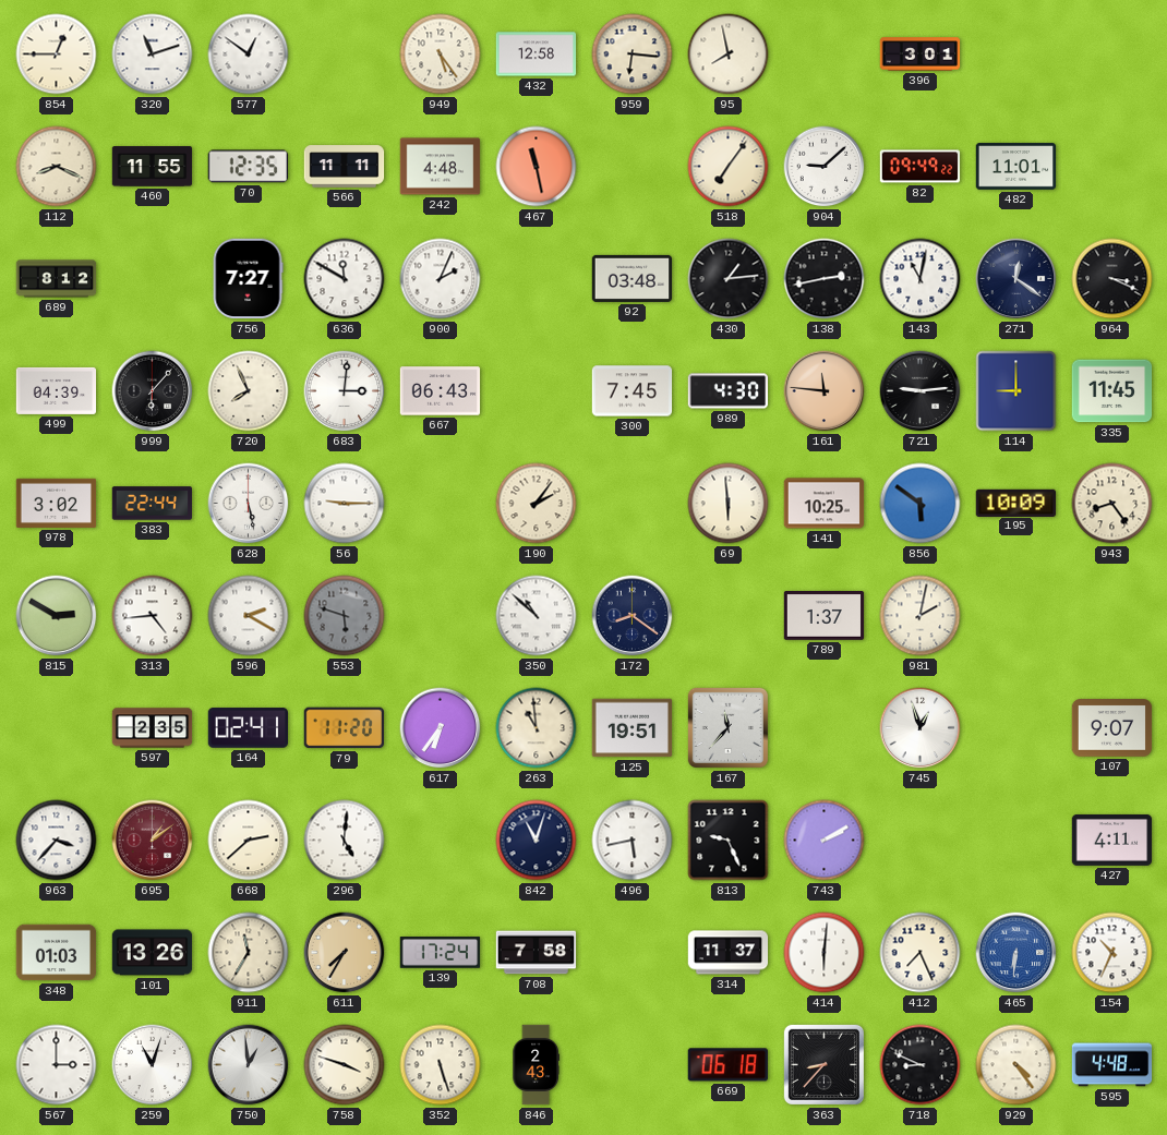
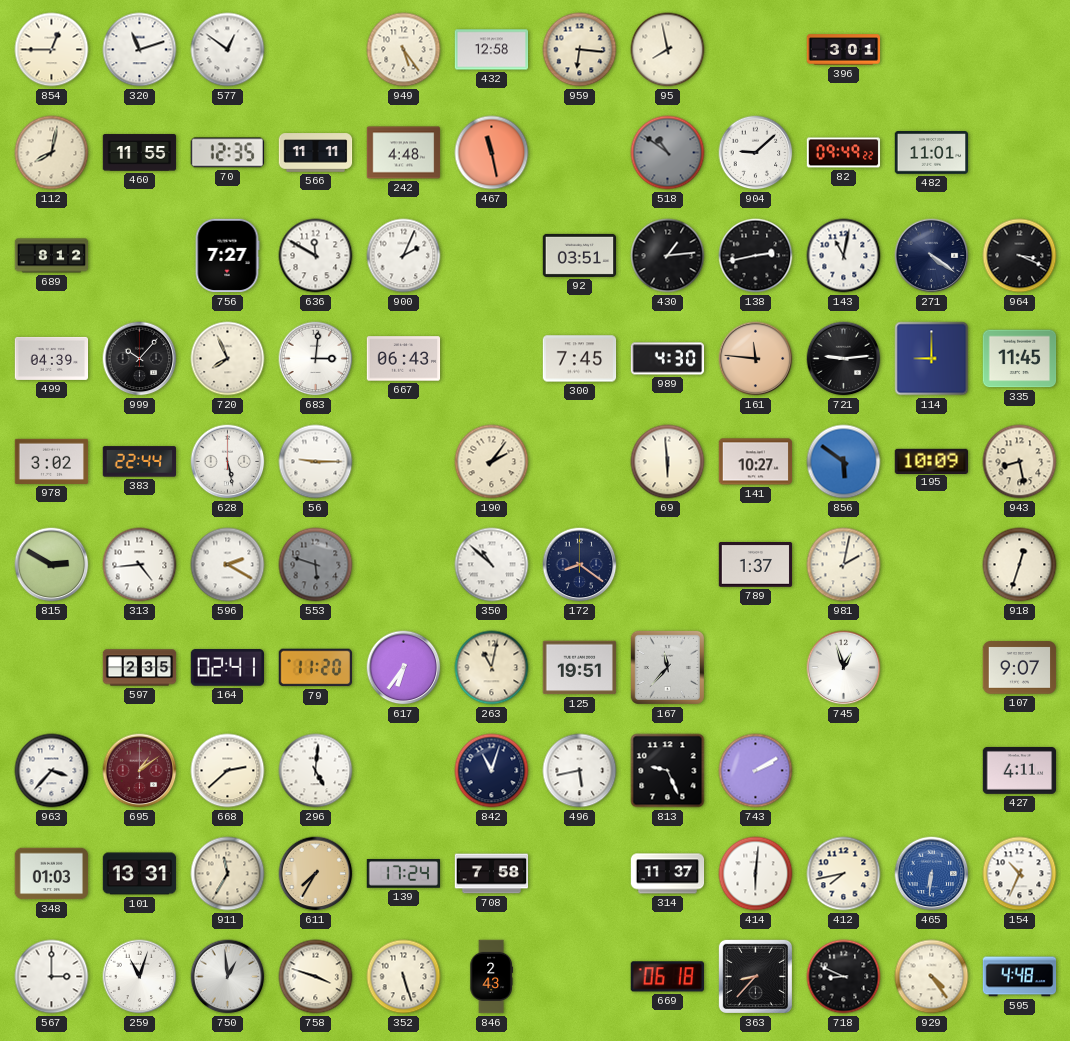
112: 8:19 -> 8:02
518: 7:06 -> 10:51
518 dial: cream -> grey
92: 03:48 -> 03:51
271: 12:21 -> 4:21
999: 6:07 -> 10:07
141: 10:25 -> 10:27
943: 8:24 -> 8:28
918: none -> 12:33
263: 10:59 -> 11:02
101: 13:26 -> 13:31
412: 7:26 -> 7:43
